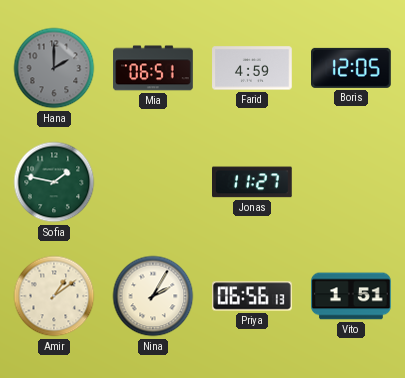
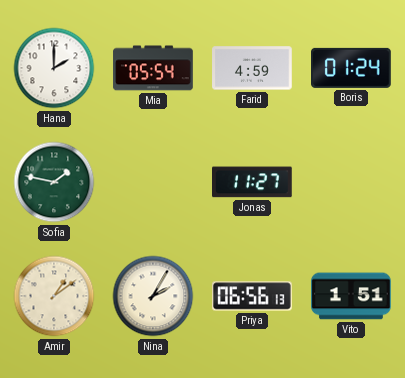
Hana dial: grey -> white
Mia: 06:51 -> 05:54
Boris: 12:05 -> 01:24
